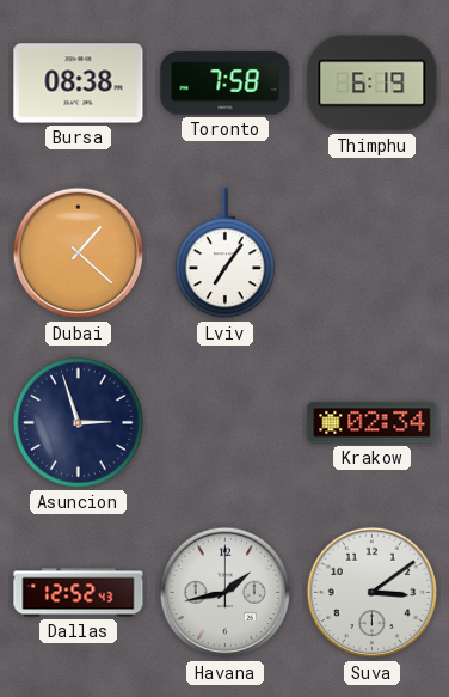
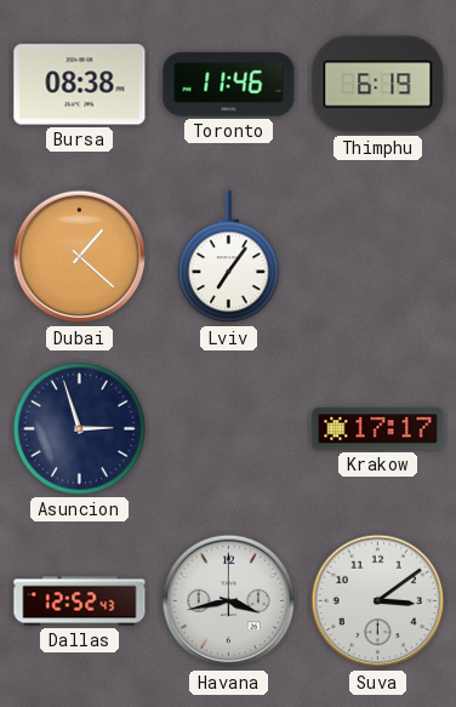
Toronto: 7:58 -> 11:46
Krakow: 02:34 -> 17:17
Havana: 1:43 -> 3:43
